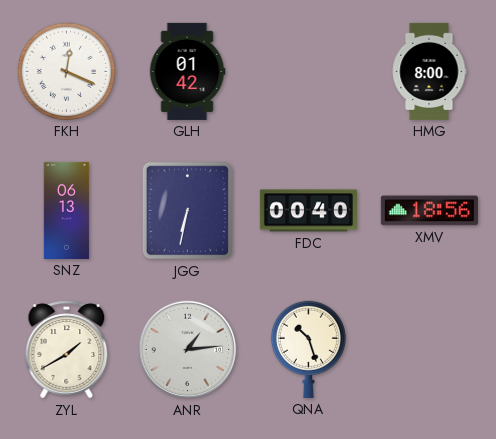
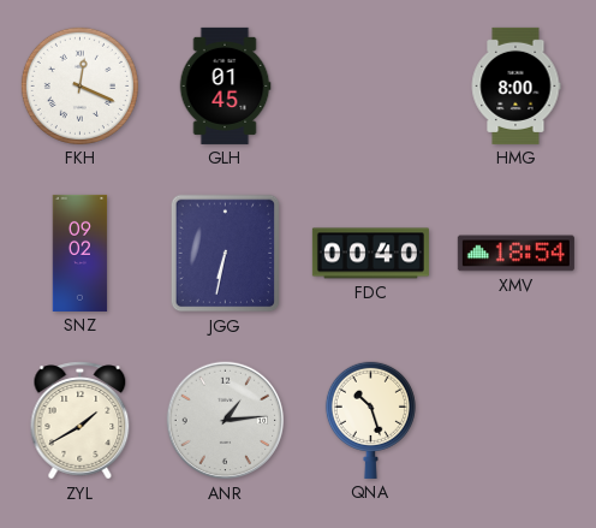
GLH: 01:42 -> 01:45
SNZ: 06:13 -> 09:02
XMV: 18:56 -> 18:54
